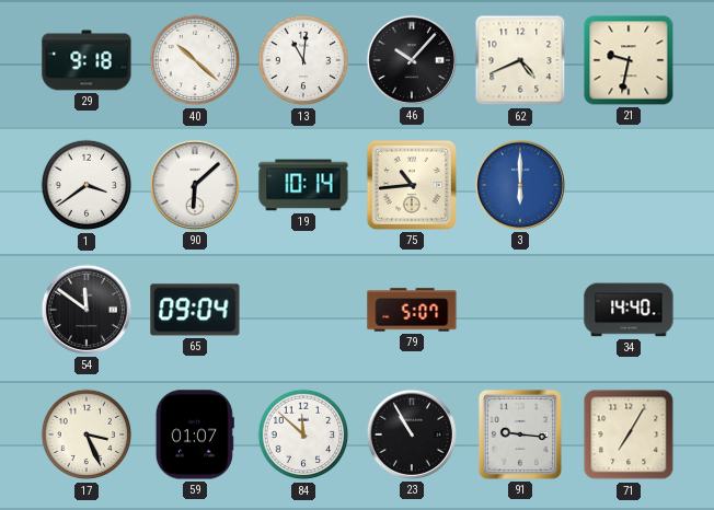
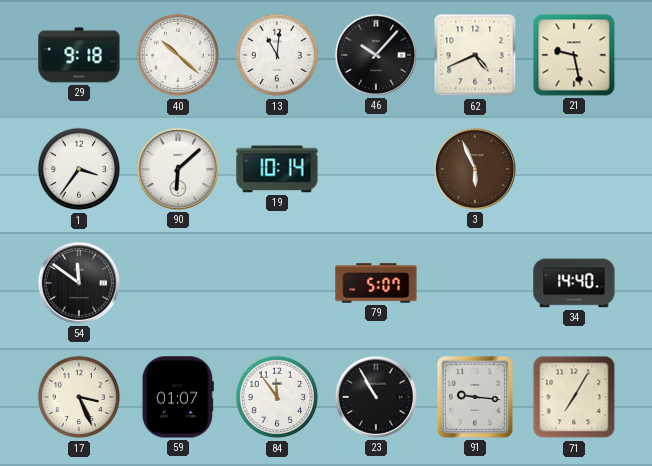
21: 9:32 -> 9:28
1: 3:39 -> 3:36
75: 10:44 -> none
3: 6:00 -> 5:56
3 dial: blue -> brown
65: 09:04 -> none
84: 11:52 -> 11:54
